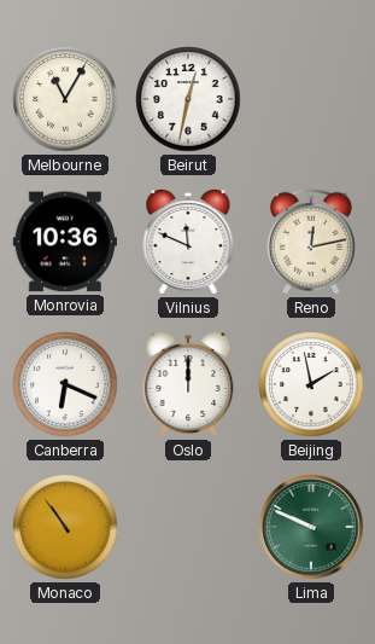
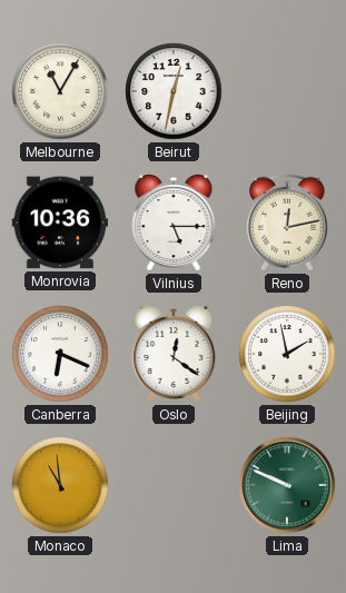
Vilnius: 11:49 -> 5:15
Oslo: 12:00 -> 12:21
Monaco: 10:54 -> 10:59
